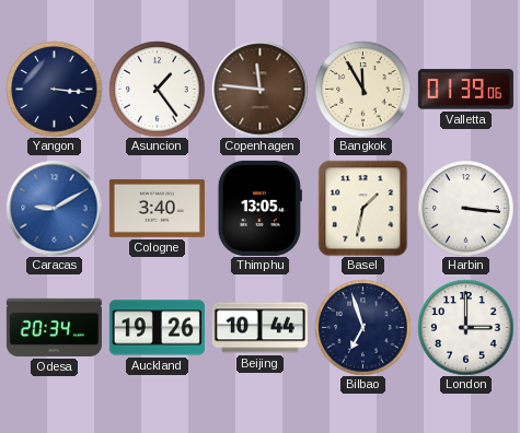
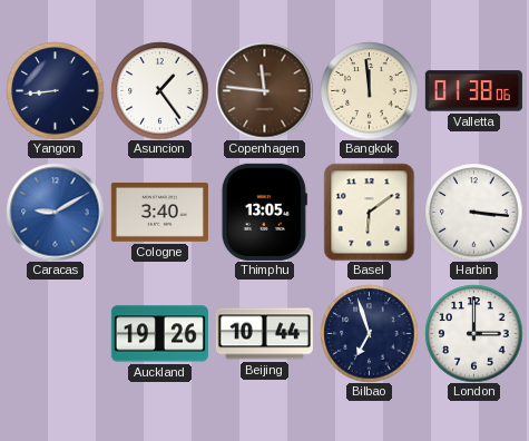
Yangon: 3:16 -> 8:44
Bangkok: 11:55 -> 11:59
Valletta: 01:39 -> 01:38
Basel: 1:32 -> 6:09
Odesa: 20:34 -> none
